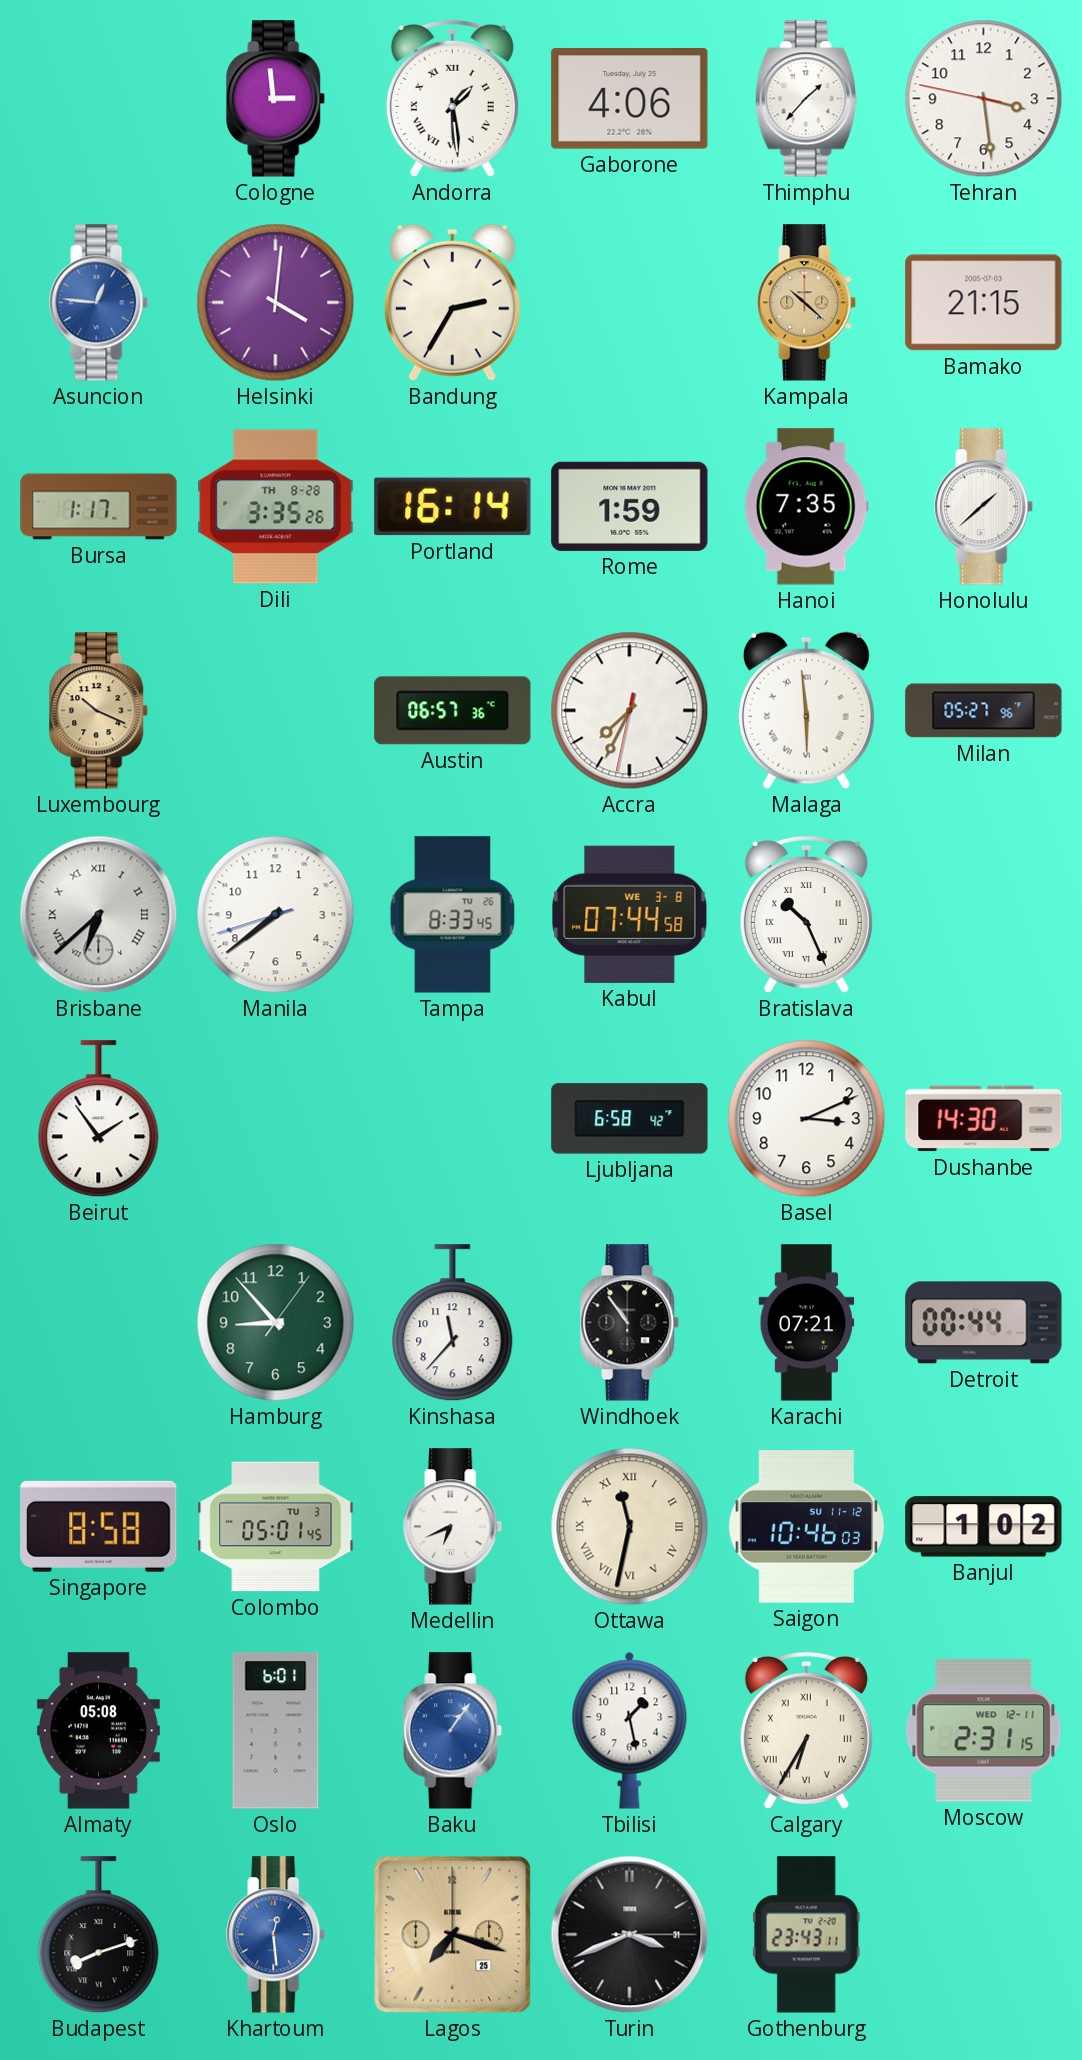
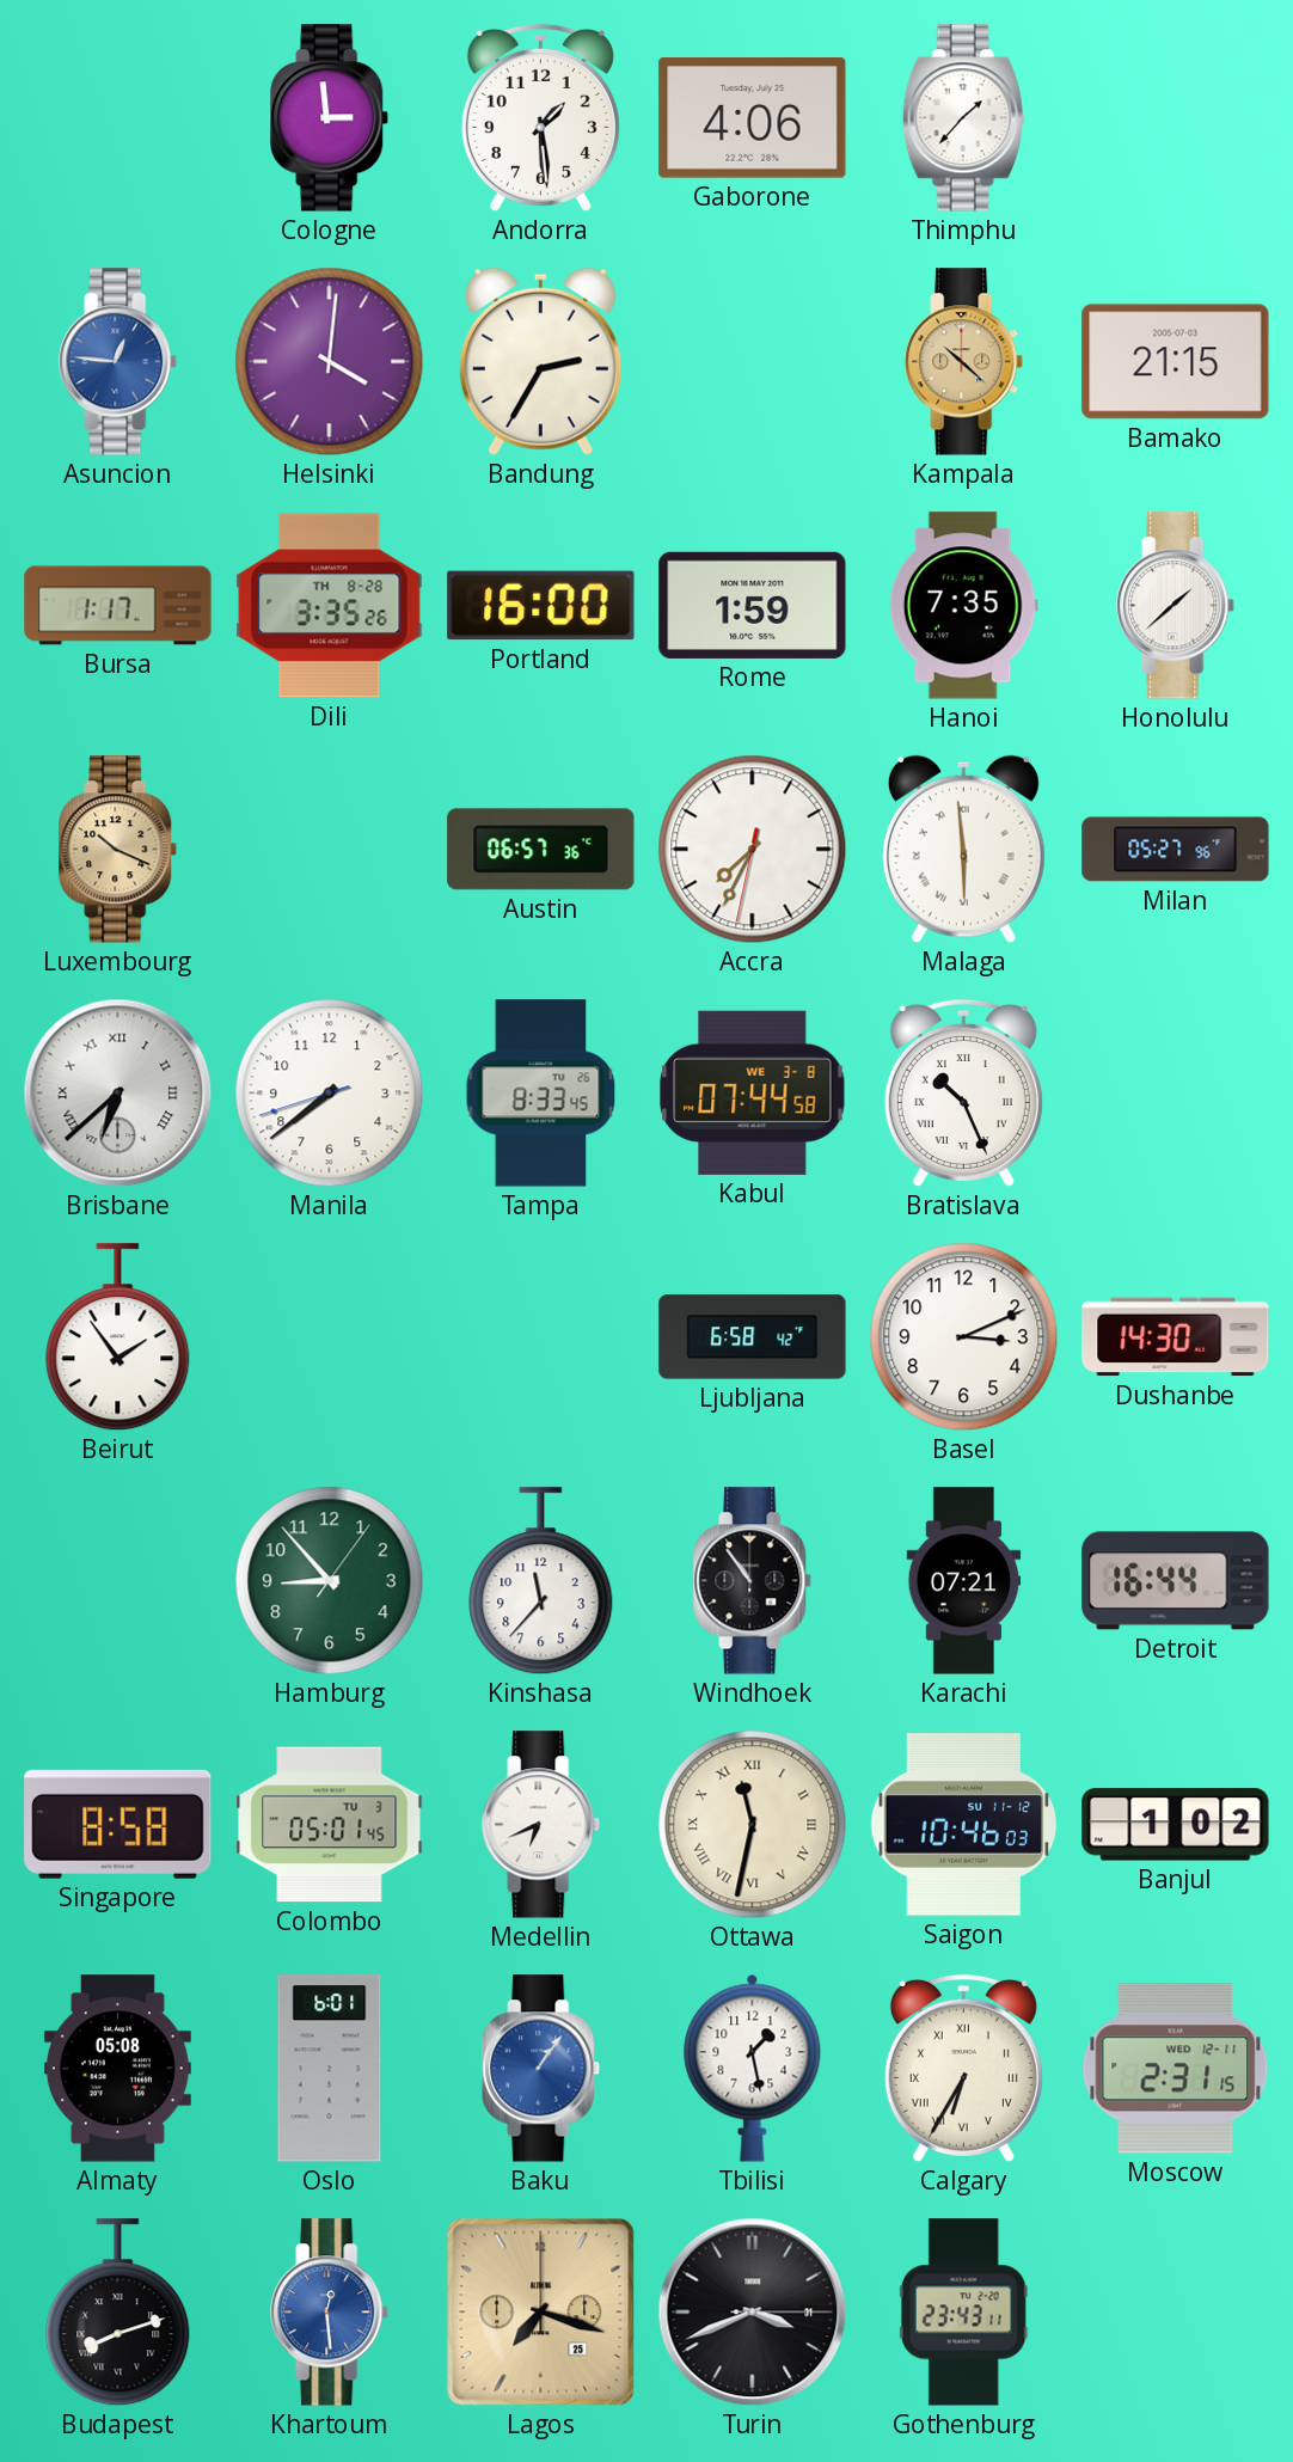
Andorra numerals: Roman -> Arabic
Tehran: 3:28 -> none
Portland: 16:14 -> 16:00
Detroit: 00:44 -> 16:44
